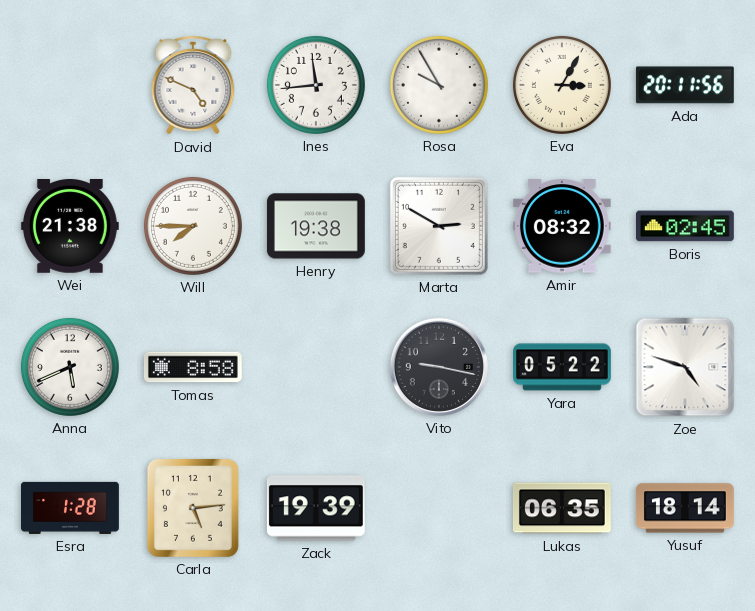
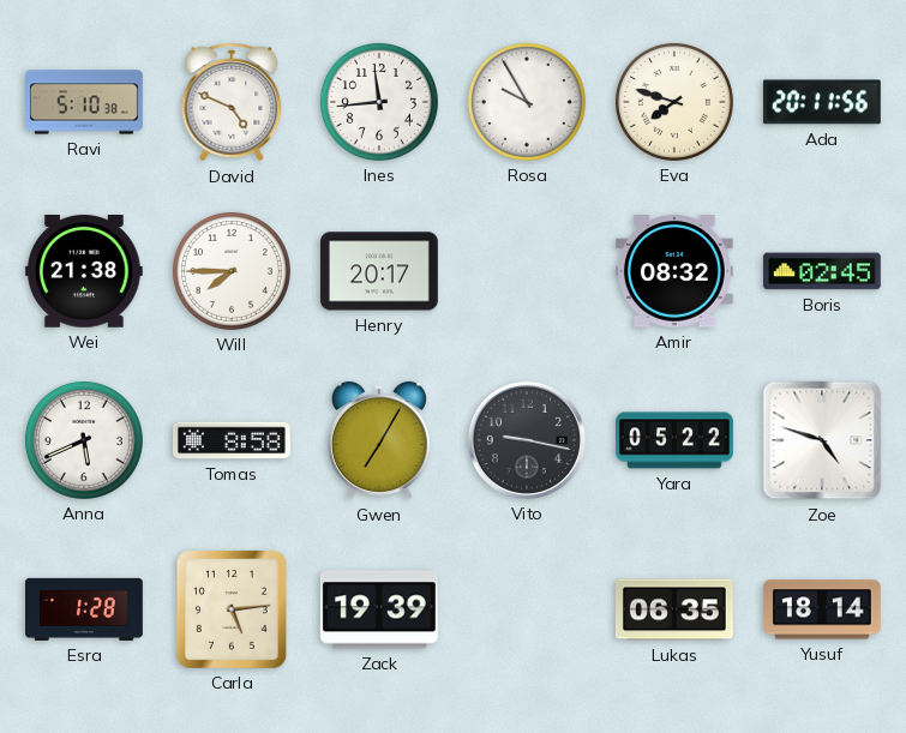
Ravi: none -> 5:10
Eva: 3:05 -> 7:48
Henry: 19:38 -> 20:17
Marta: 2:50 -> none
Gwen: none -> 7:05
